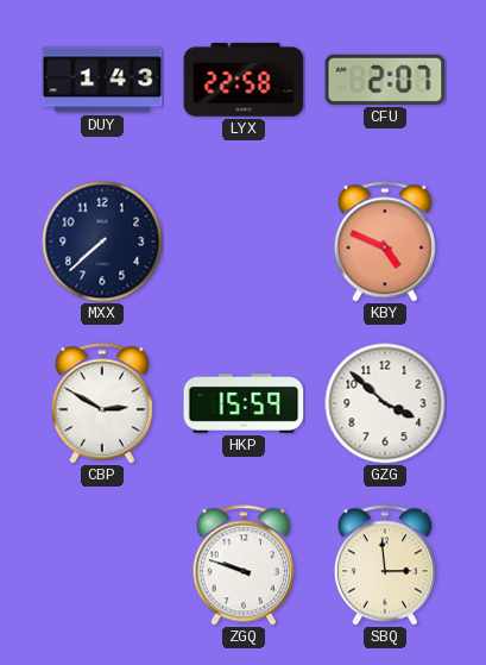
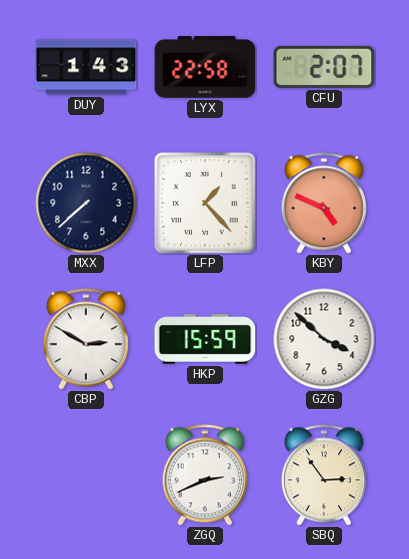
LFP: none -> 1:23
ZGQ: 9:48 -> 2:41
SBQ: 2:59 -> 2:54
